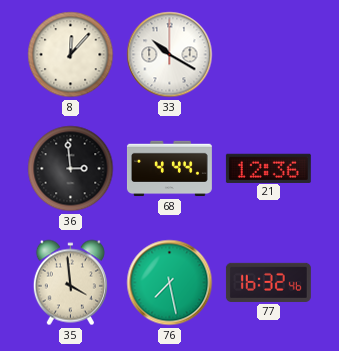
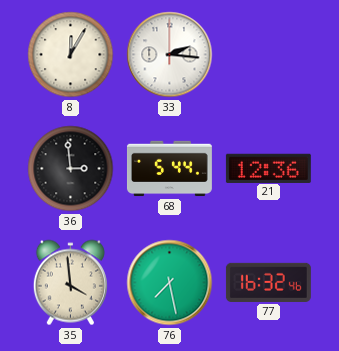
8: 12:07 -> 12:05
33: 10:20 -> 2:16
68: 4:44 -> 5:44
